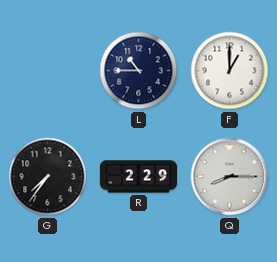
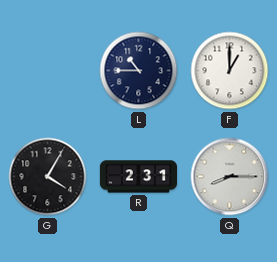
G: 7:36 -> 4:05
R: 2:29 -> 2:31
